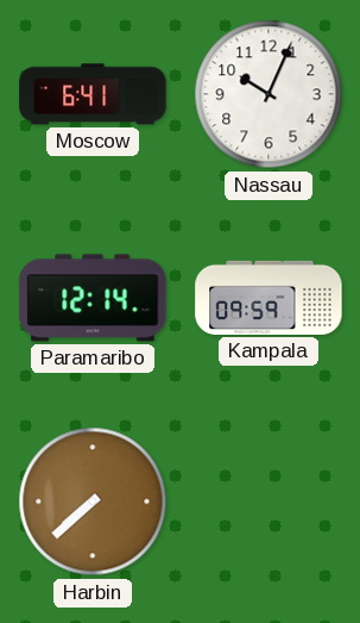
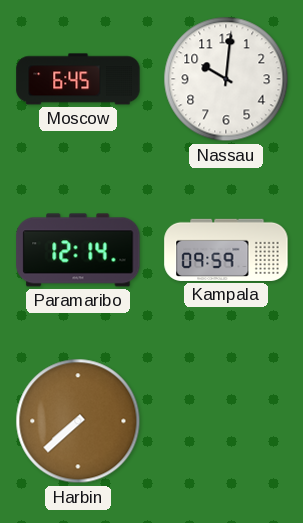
Moscow: 6:41 -> 6:45
Nassau: 10:04 -> 10:01
